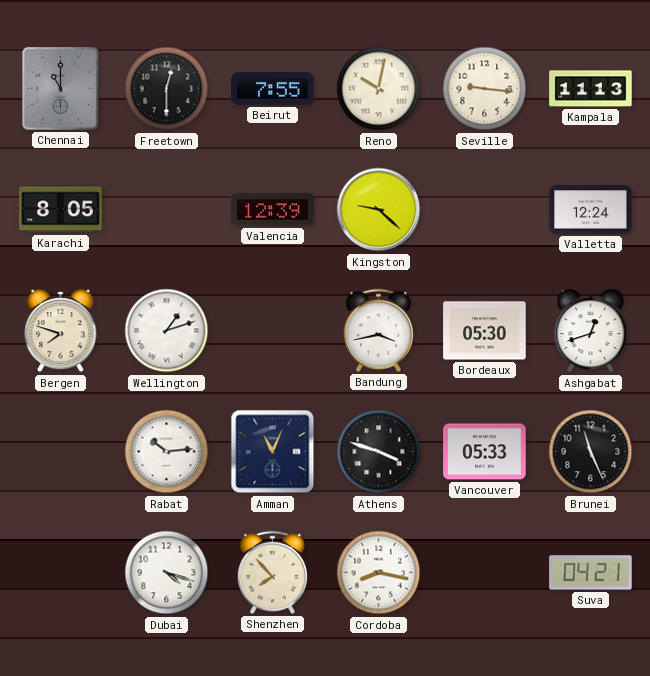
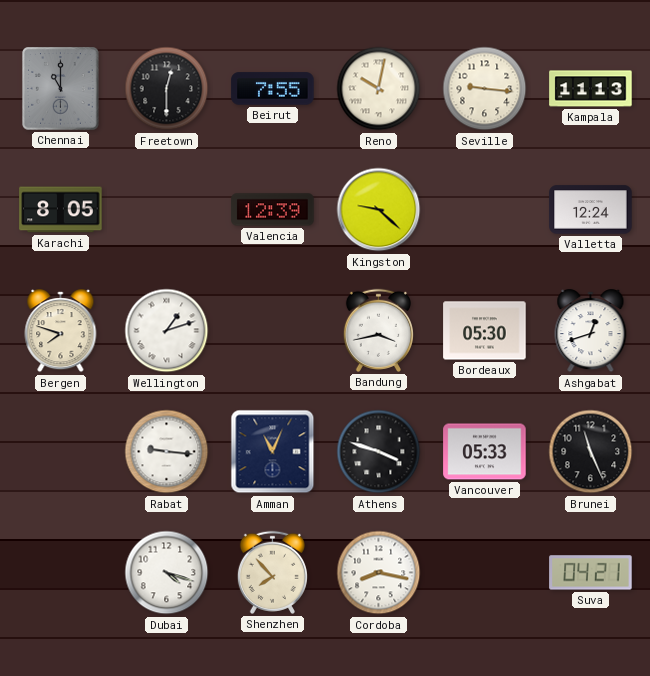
Rabat: 10:14 -> 9:16
